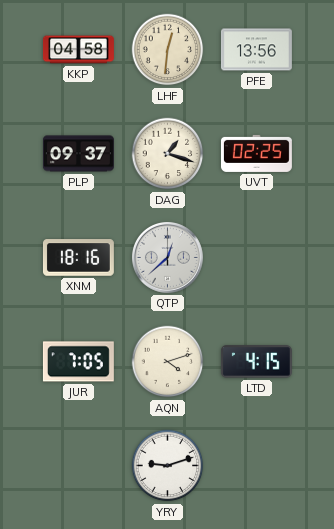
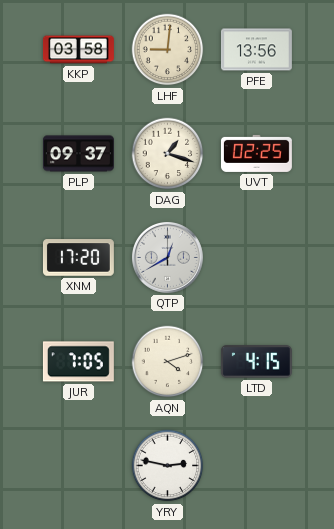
KKP: 04:58 -> 03:58
LHF: 12:31 -> 9:01
XNM: 18:16 -> 17:20
QTP: 12:38 -> 12:40
YRY: 9:12 -> 2:47
